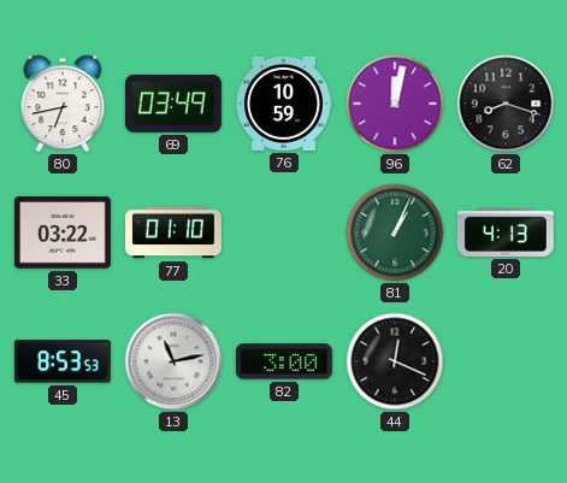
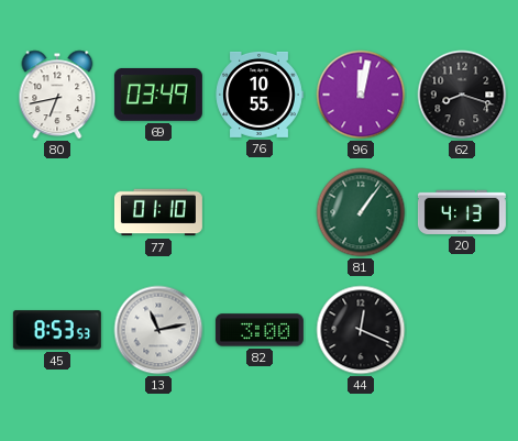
76: 10:59 -> 10:55
33: 03:22 -> none
81: 1:04 -> 1:06
